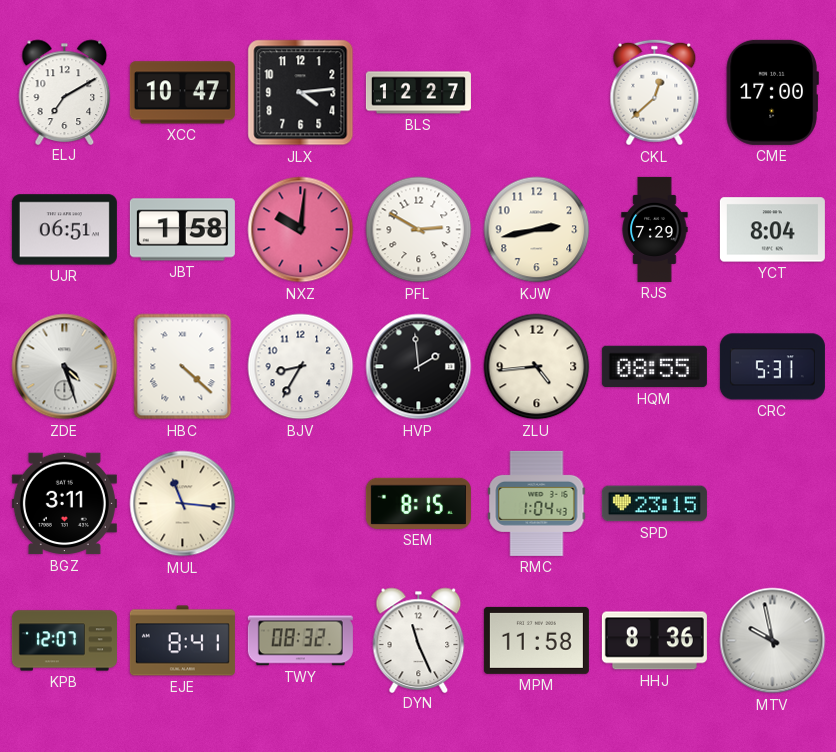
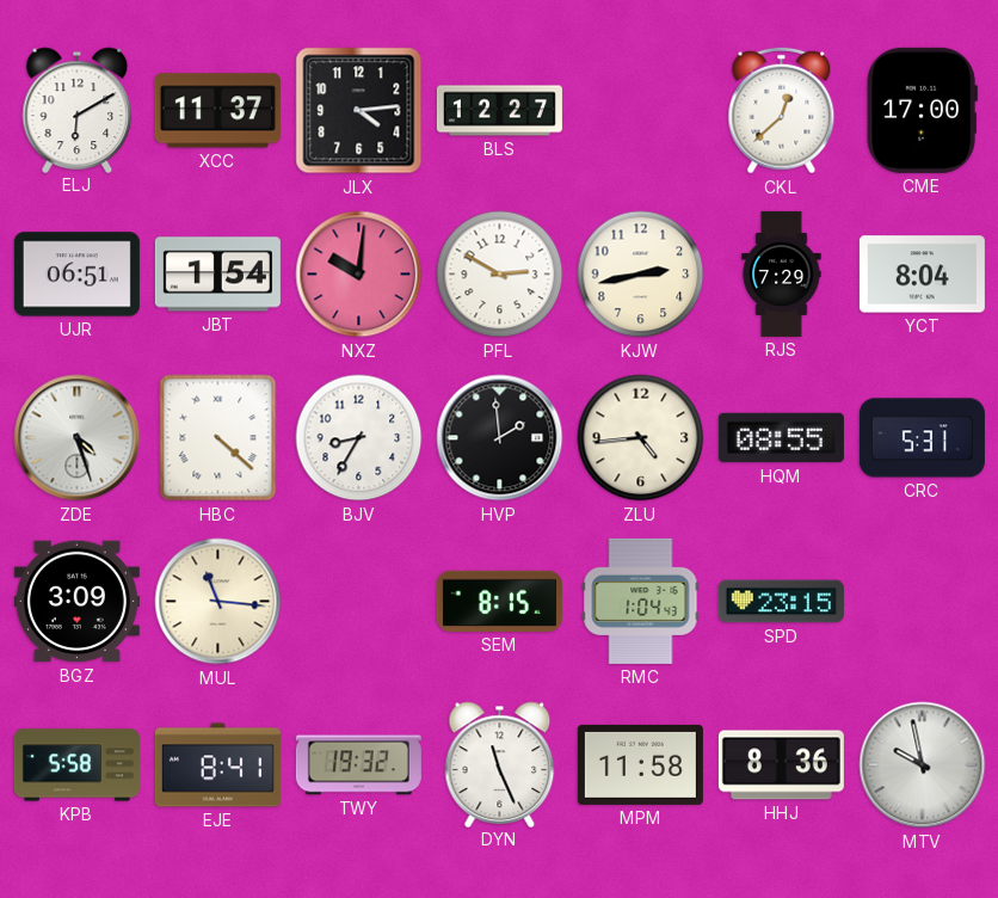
ELJ: 7:10 -> 6:10
XCC: 10:47 -> 11:37
JBT: 1:58 -> 1:54
BGZ: 3:11 -> 3:09
KPB: 12:07 -> 5:58
TWY: 08:32 -> 19:32
